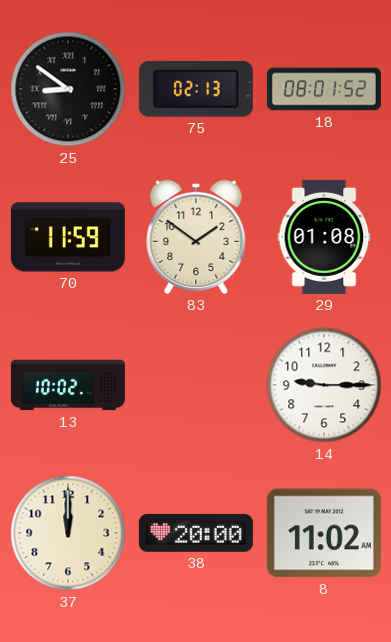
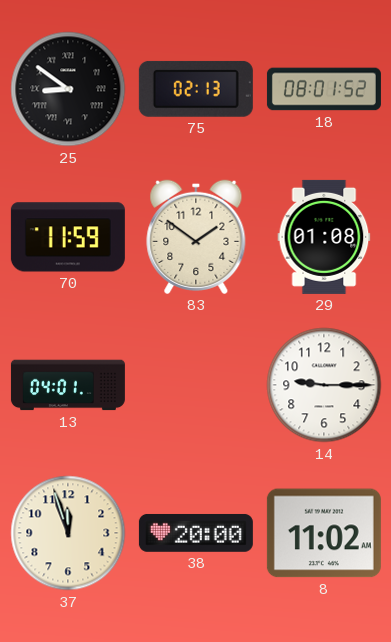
13: 10:02 -> 04:01
37: 12:00 -> 11:57
